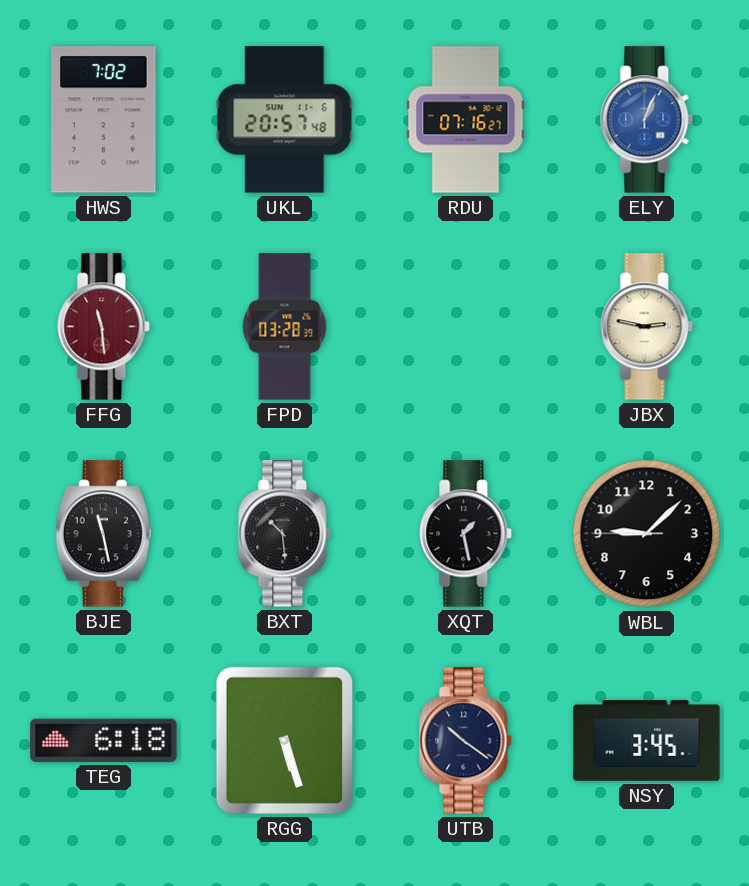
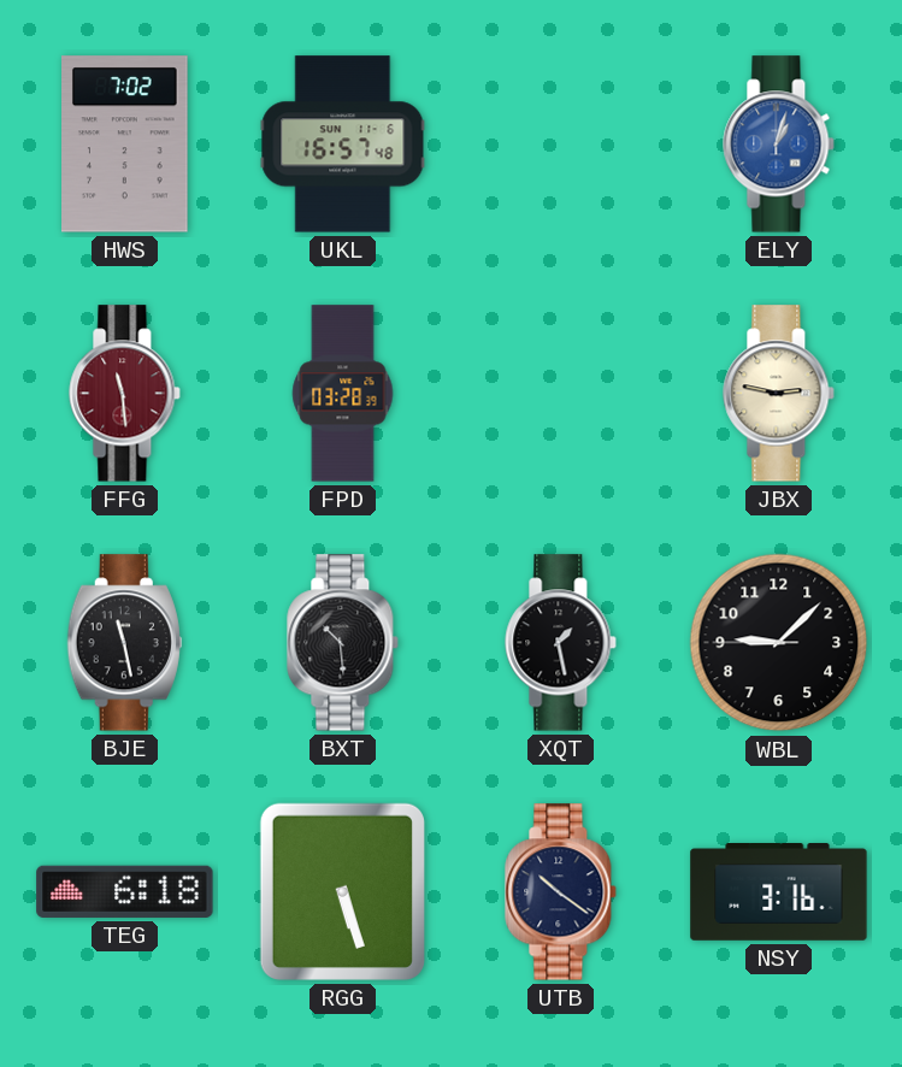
UKL: 20:57 -> 16:57
RDU: 07:16 -> none
ELY: 1:04 -> 1:03
NSY: 3:45 -> 3:16
